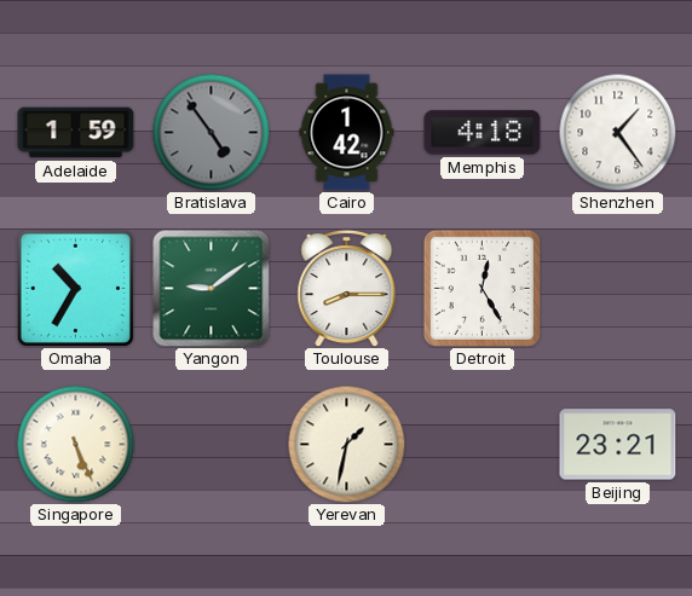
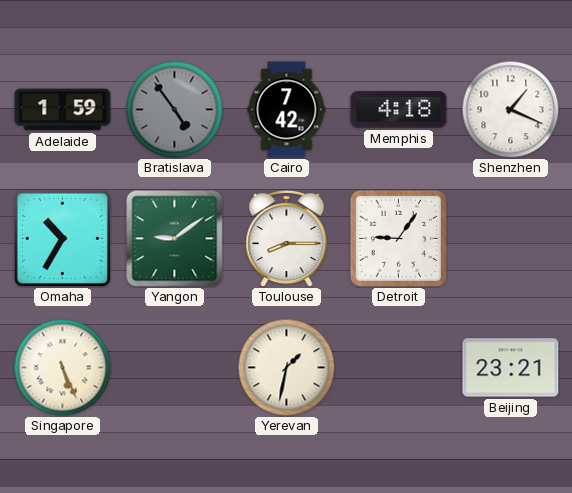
Cairo: 1:42 -> 7:42
Shenzhen: 1:24 -> 1:19
Detroit: 12:25 -> 9:06
